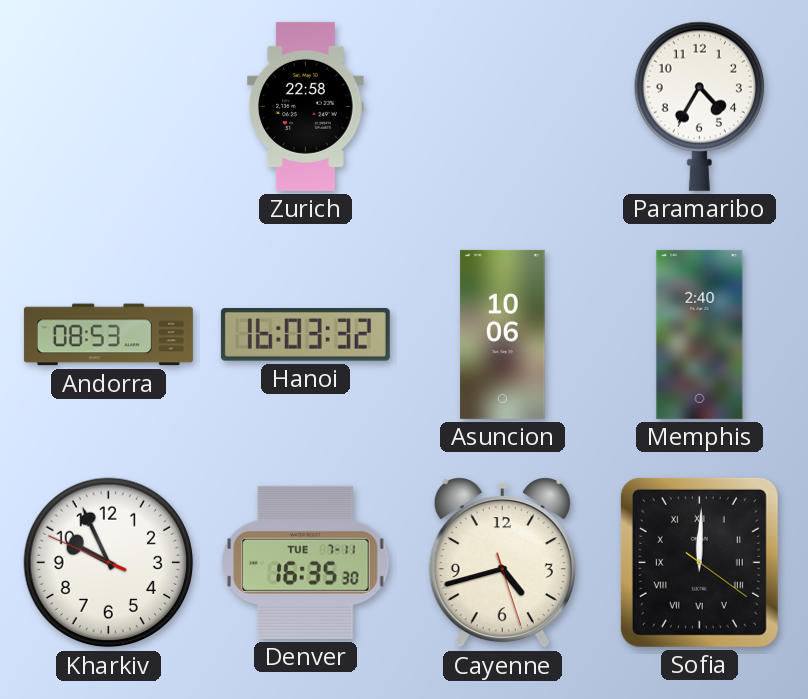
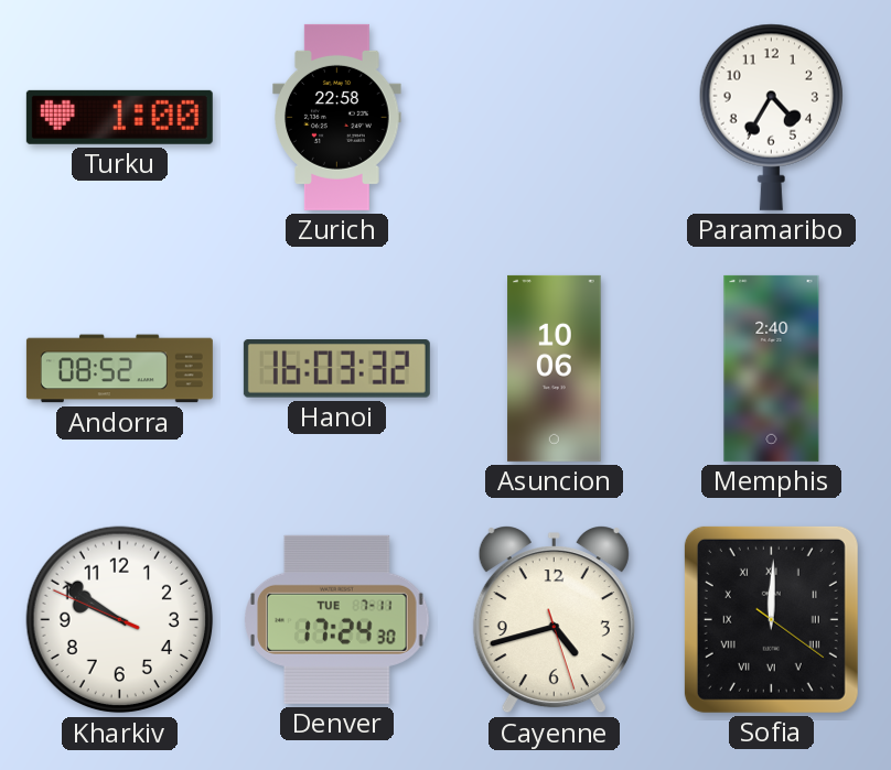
Turku: none -> 1:00
Andorra: 08:53 -> 08:52
Kharkiv: 9:55 -> 9:50
Denver: 16:35 -> 17:24
